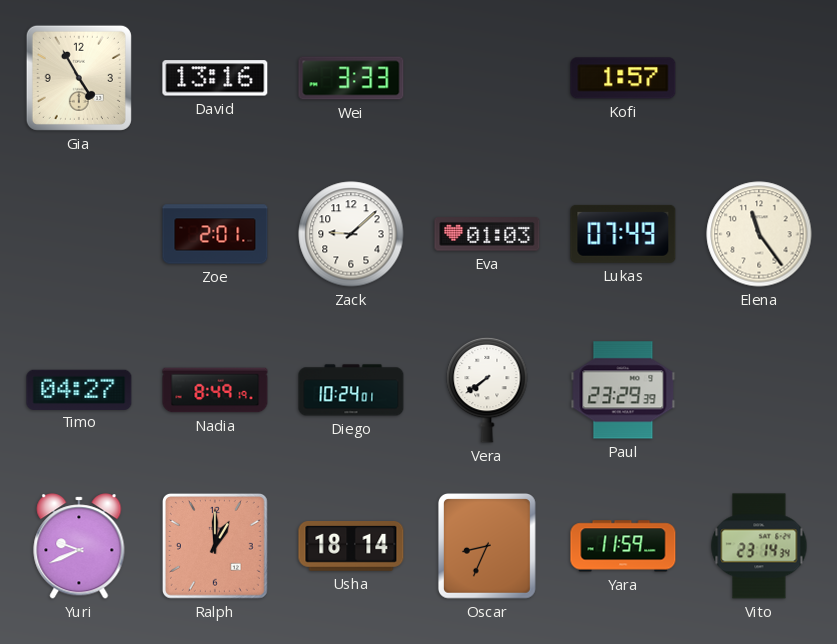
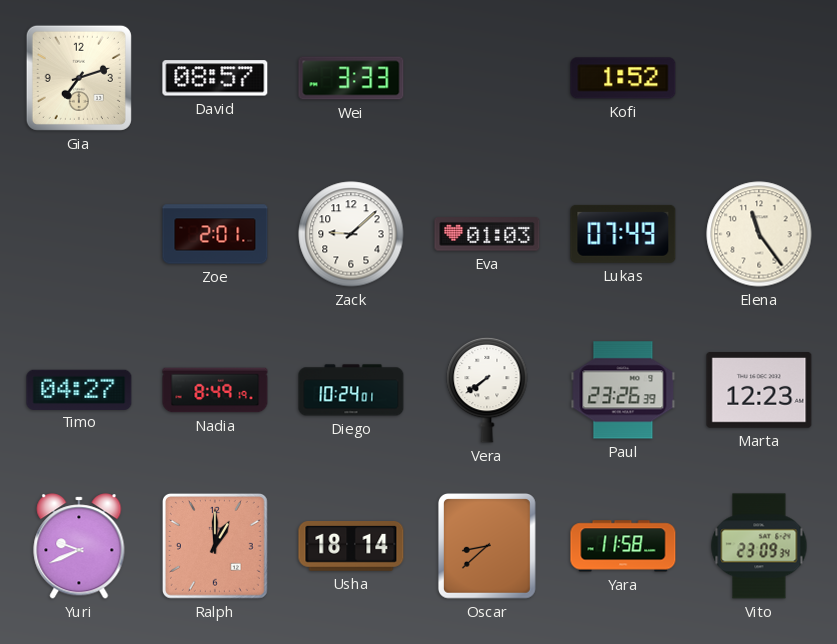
Gia: 4:55 -> 7:12
David: 13:16 -> 08:57
Kofi: 1:57 -> 1:52
Paul: 23:29 -> 23:26
Marta: none -> 12:23
Oscar: 8:34 -> 8:38
Yara: 11:59 -> 11:58
Vito: 23:14 -> 23:09
